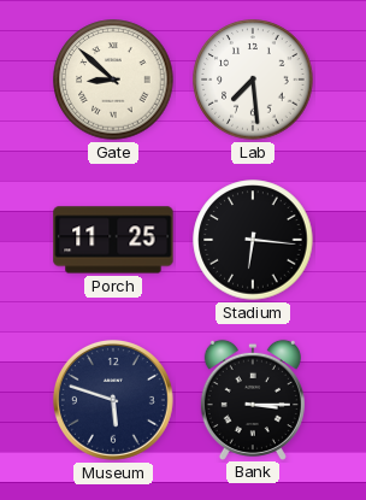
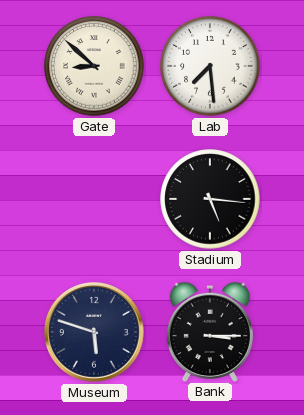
Porch: 11:25 -> none
Stadium: 6:16 -> 5:16
